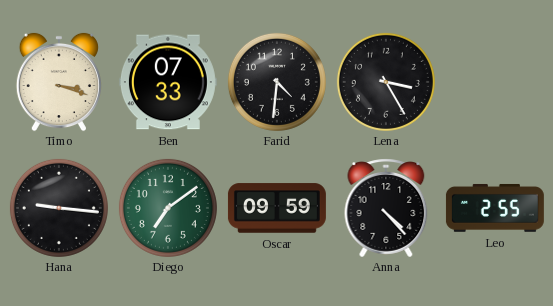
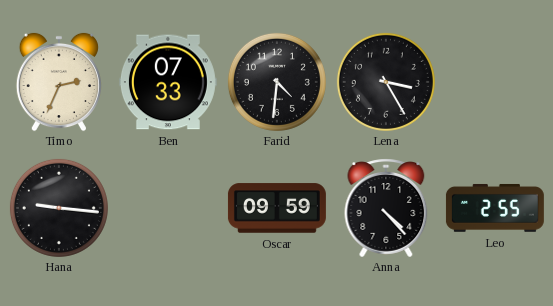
Timo: 3:18 -> 2:34
Diego: 7:09 -> none
